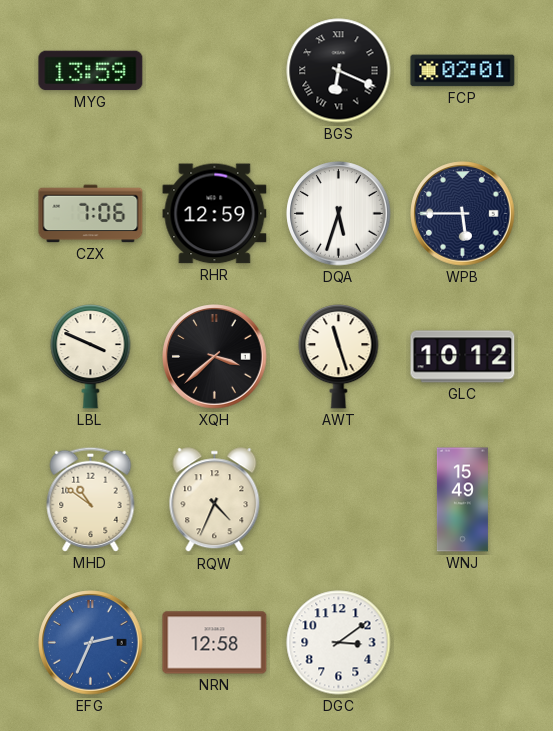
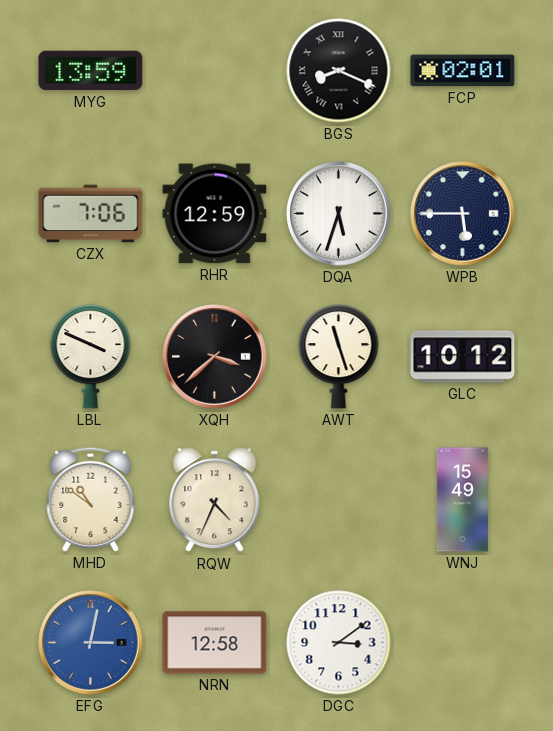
BGS: 6:19 -> 8:19
EFG: 2:34 -> 3:02
